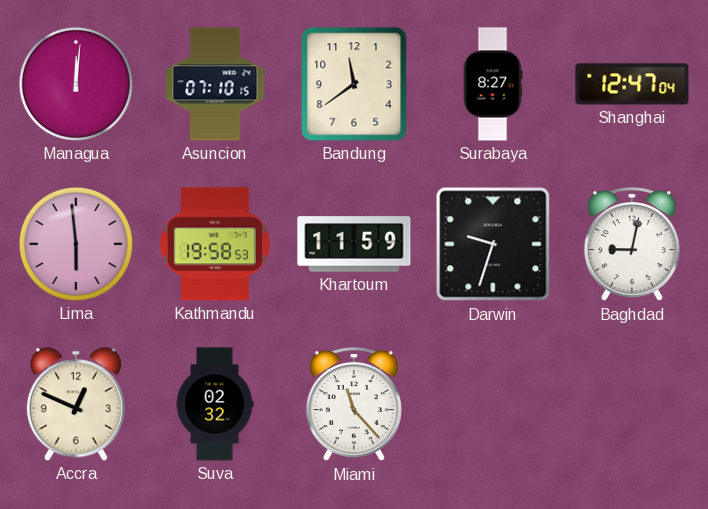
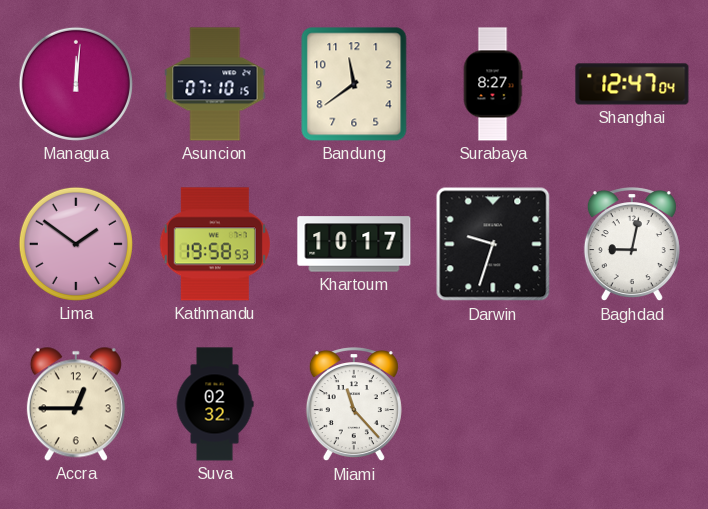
Lima: 5:59 -> 1:51
Khartoum: 11:59 -> 10:17
Accra: 12:49 -> 12:45
